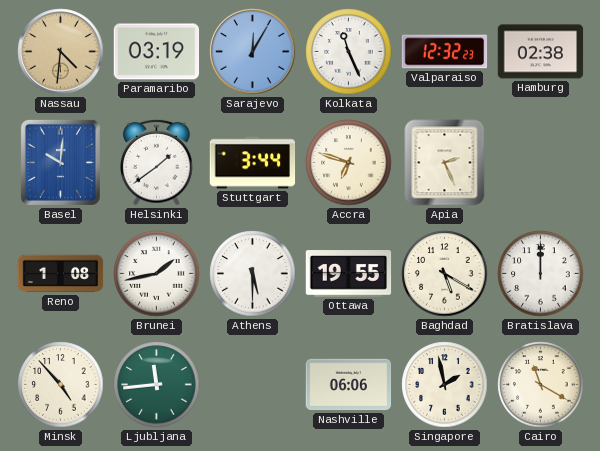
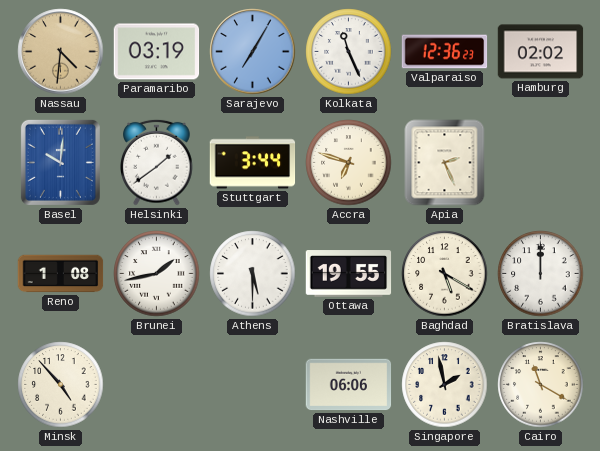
Sarajevo: 12:05 -> 7:05
Valparaiso: 12:32 -> 12:36
Hamburg: 02:38 -> 02:02
Ljubljana: 11:44 -> none
